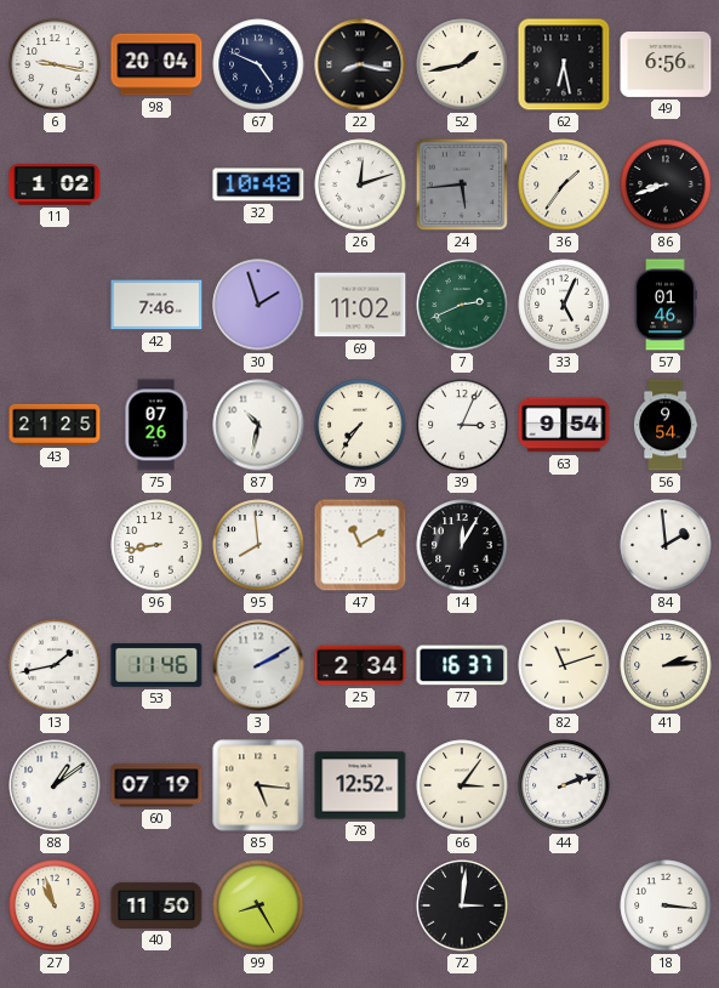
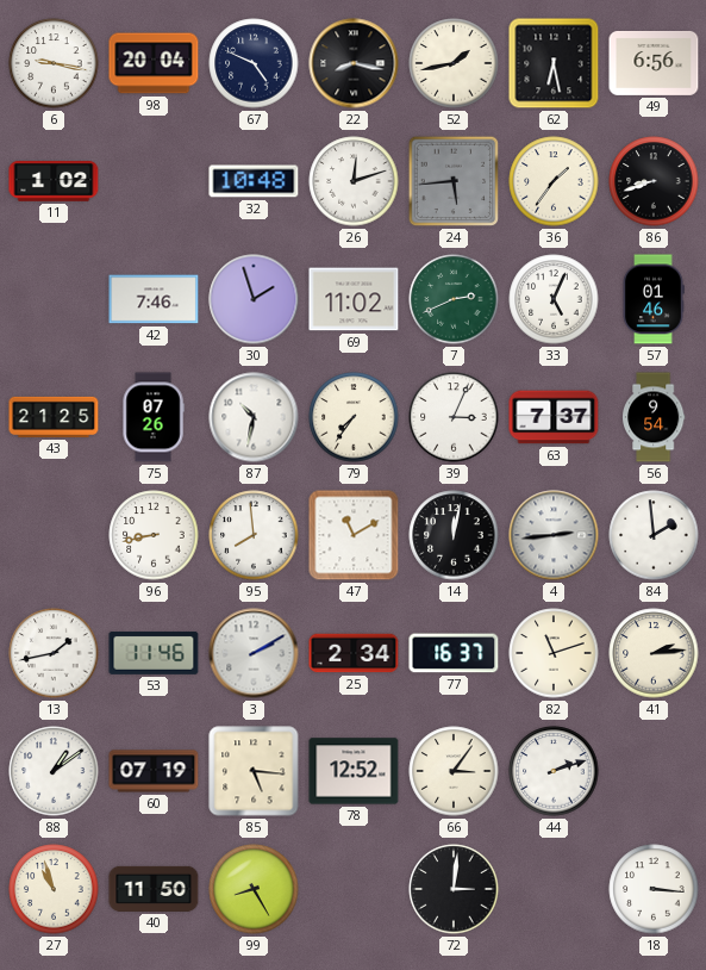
63: 9:54 -> 7:37
14: 12:05 -> 12:02
4: none -> 2:44
